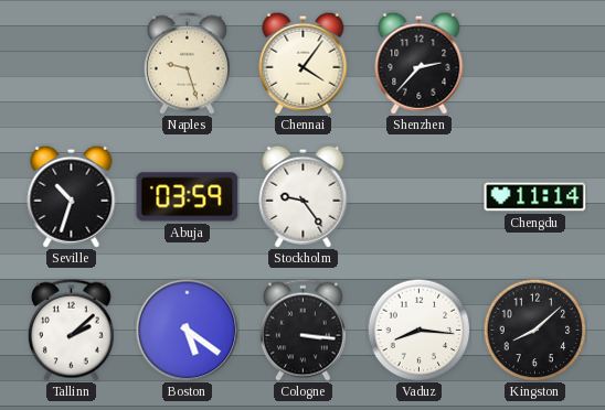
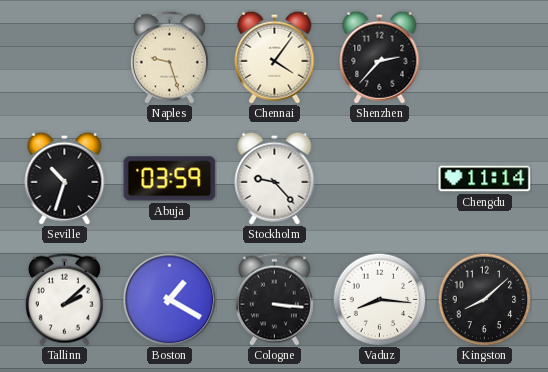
Stockholm: 9:24 -> 9:23
Boston: 5:21 -> 1:20
